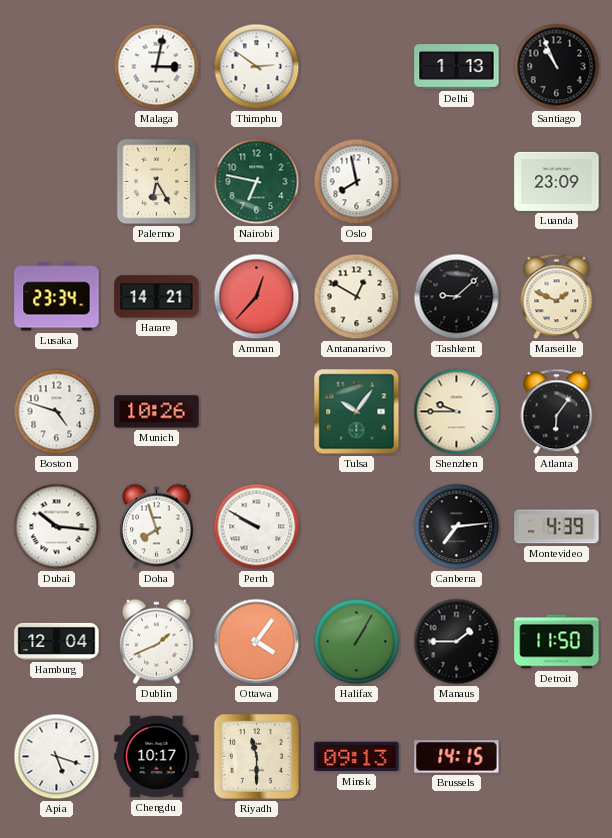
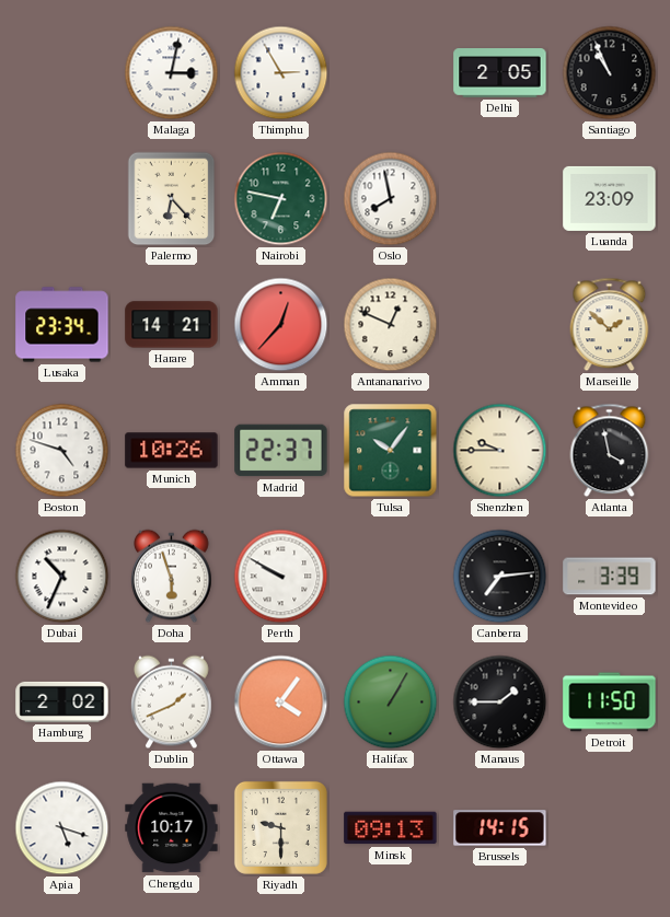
Thimphu: 2:51 -> 2:55
Delhi: 1:13 -> 2:05
Palermo: 6:25 -> 6:23
Antananarivo: 12:50 -> 12:49
Tashkent: 9:08 -> none
Marseille: 1:49 -> 1:52
Madrid: none -> 22:37
Atlanta: 6:06 -> 3:58
Dubai: 10:16 -> 10:34
Doha: 7:57 -> 5:57
Montevideo: 4:39 -> 3:39
Hamburg: 12:04 -> 2:02
Riyadh: 11:30 -> 9:30
